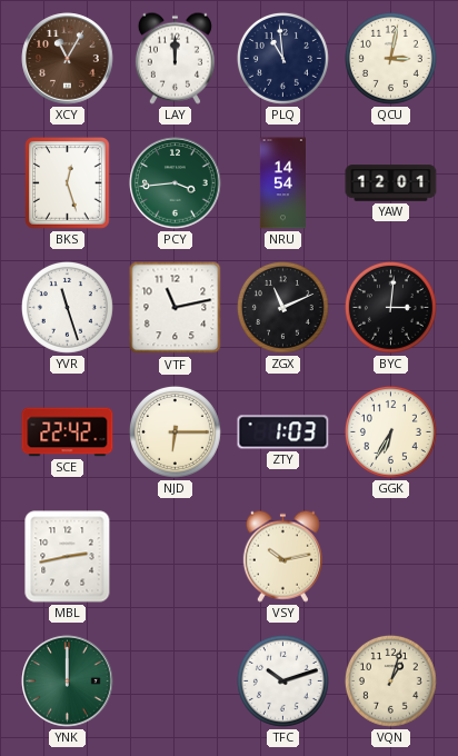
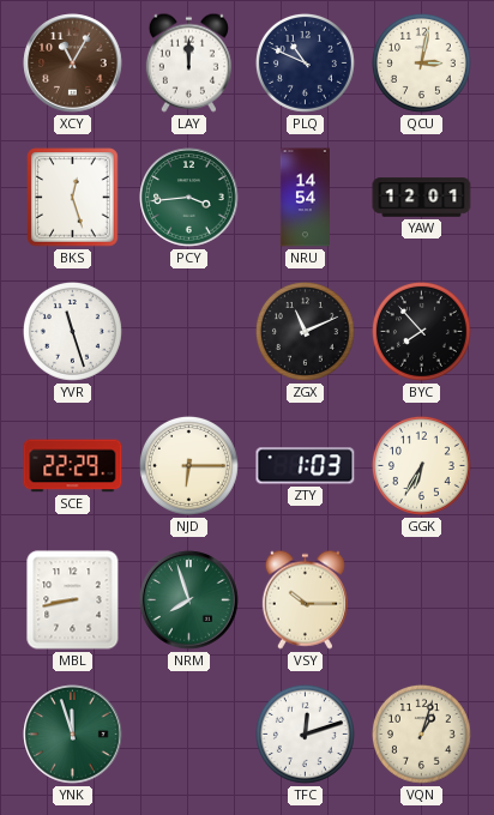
PLQ: 10:59 -> 10:49
VTF: 11:13 -> none
BYC: 3:01 -> 7:53
SCE: 22:42 -> 22:29
MBL: 2:43 -> 8:43
NRM: none -> 7:57
VSY: 10:13 -> 10:15
YNK: 12:00 -> 11:57
TFC: 10:12 -> 12:12
